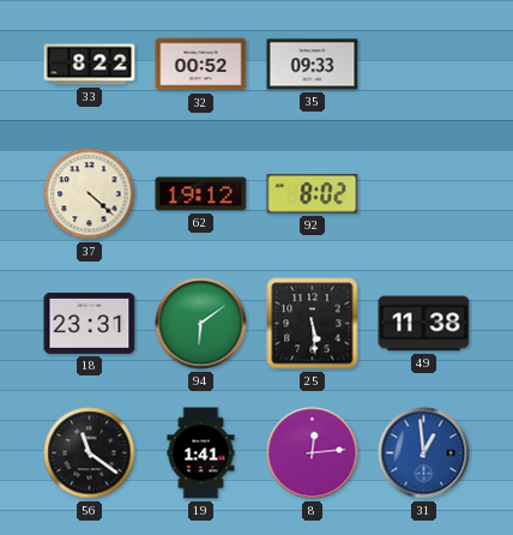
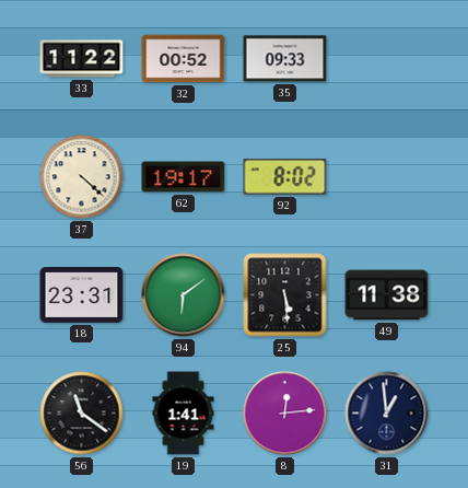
33: 8:22 -> 11:22
62: 19:12 -> 19:17
31 dial: blue -> navy
